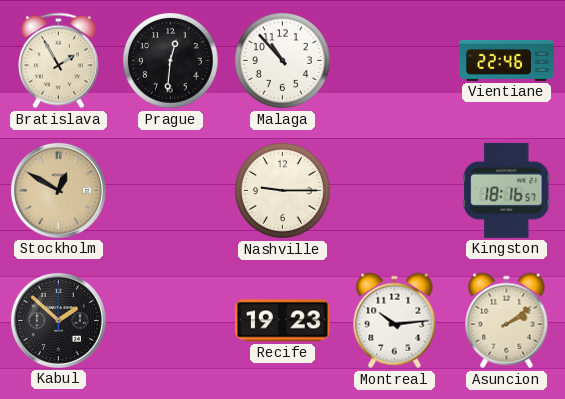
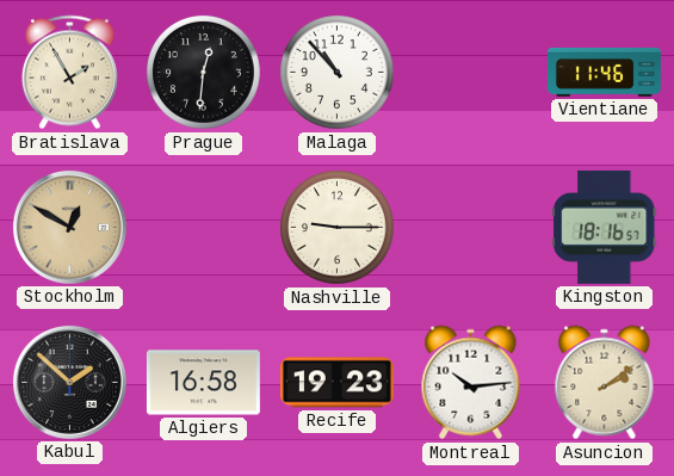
Vientiane: 22:46 -> 11:46
Algiers: none -> 16:58
